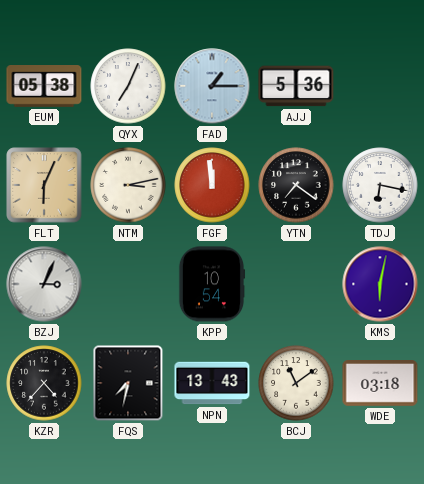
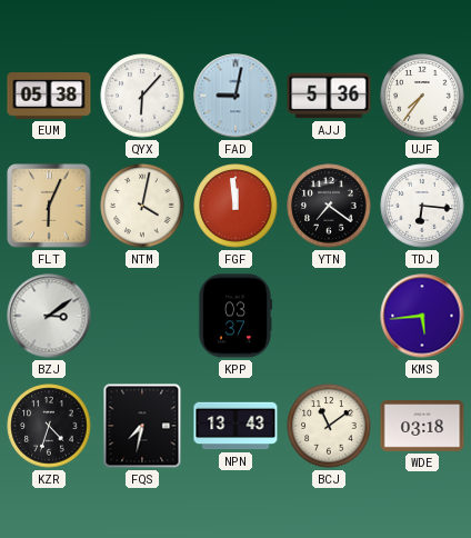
QYX: 7:04 -> 6:07
FAD: 1:15 -> 9:02
UJF: none -> 7:36
NTM: 3:13 -> 4:02
TDJ: 6:17 -> 6:16
BZJ: 3:04 -> 3:09
KPP: 10:54 -> 03:37
KMS: 6:02 -> 5:44
KZR: 4:37 -> 4:33
